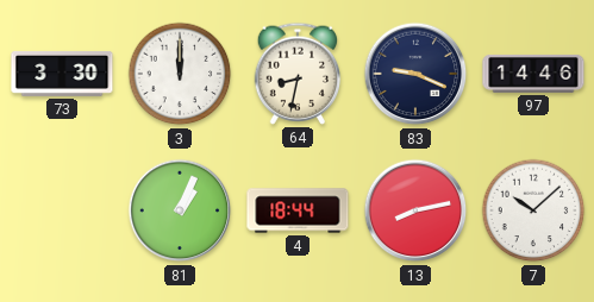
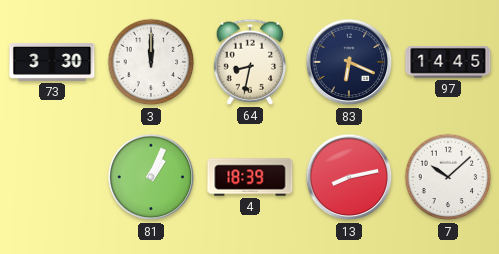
83: 9:19 -> 6:19
97: 14:46 -> 14:45
4: 18:44 -> 18:39
